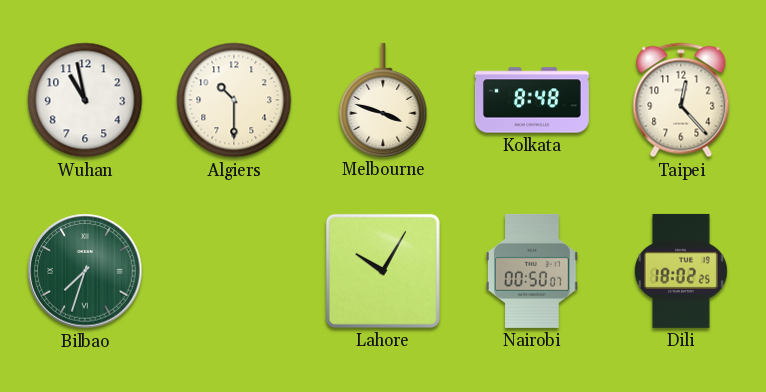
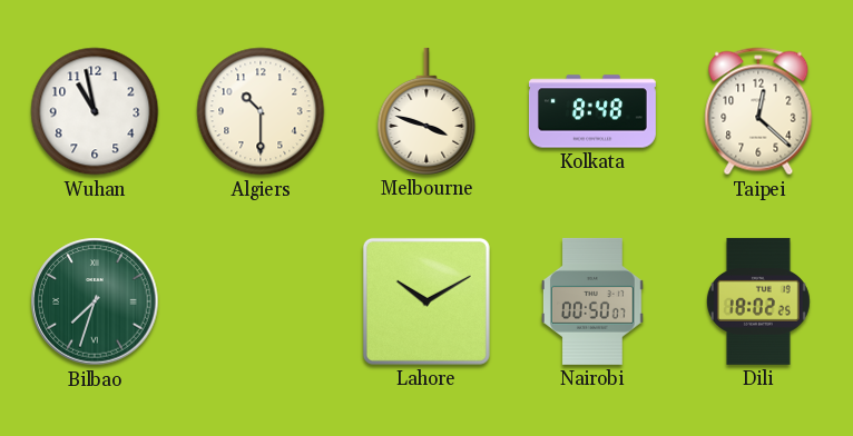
Taipei: 12:23 -> 12:22
Lahore: 10:05 -> 10:10
